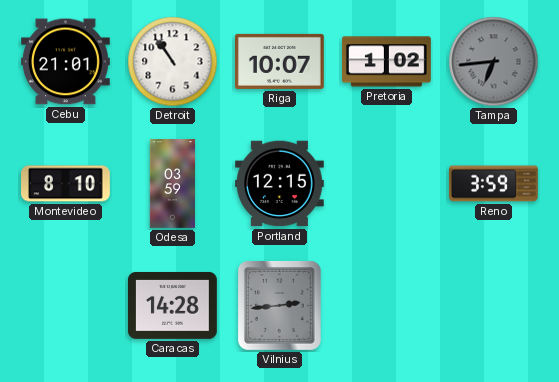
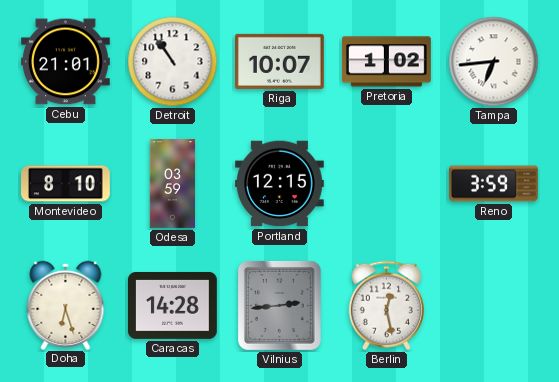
Tampa dial: grey -> white
Doha: none -> 6:27
Berlin: none -> 12:28
